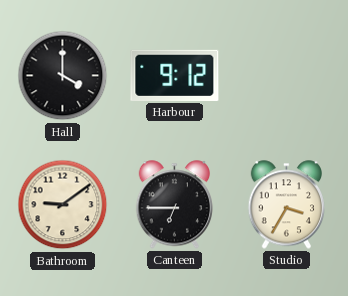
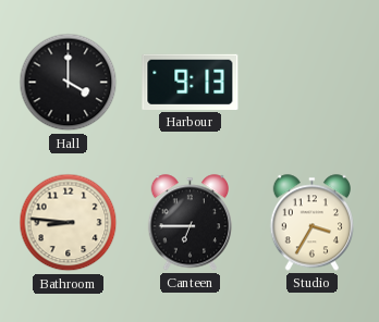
Harbour: 9:12 -> 9:13
Bathroom: 9:09 -> 8:46
